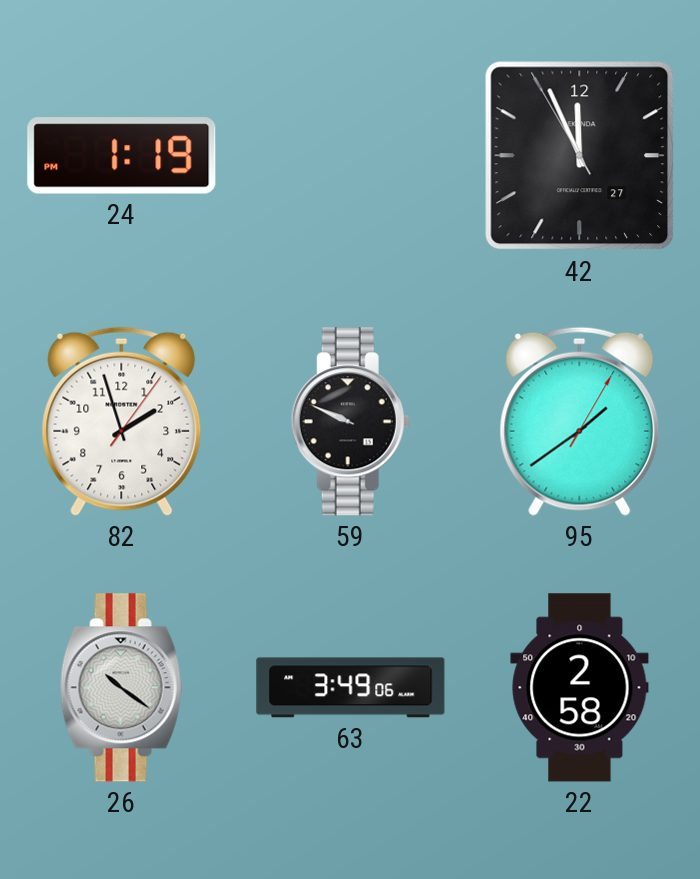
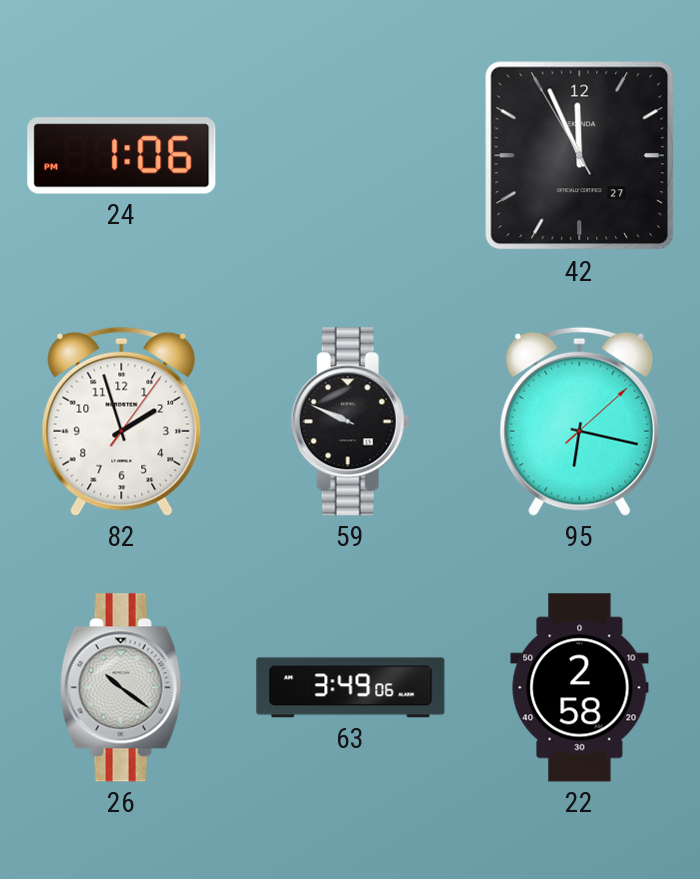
24: 1:19 -> 1:06
95: 1:39 -> 6:17
